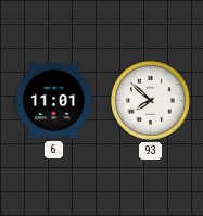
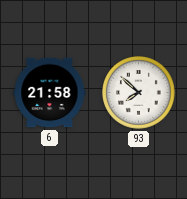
6: 11:01 -> 21:58
